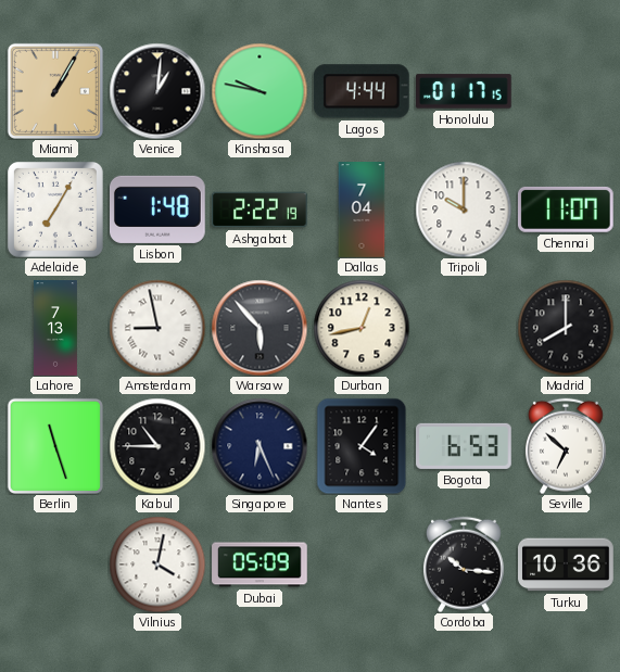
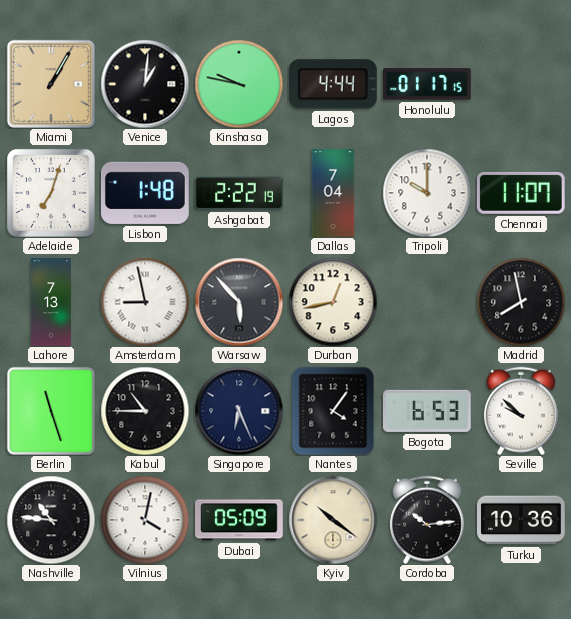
Adelaide: 7:05 -> 7:03
Madrid: 8:00 -> 7:58
Seville: 6:52 -> 9:52
Nashville: none -> 10:46
Kyiv: none -> 10:21
Cordoba: 10:16 -> 10:14
